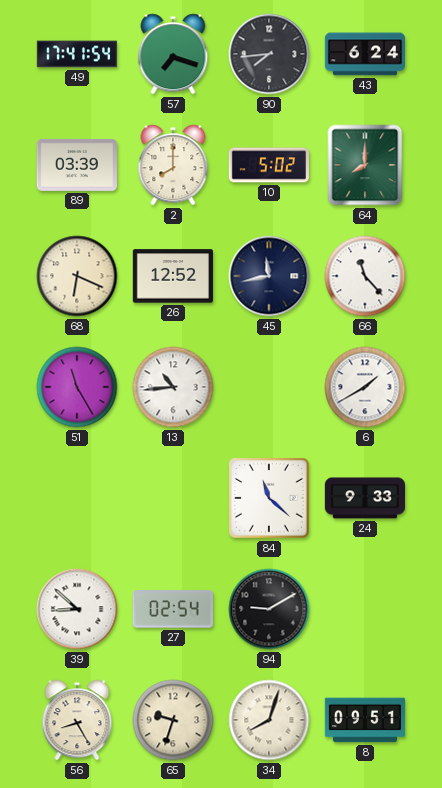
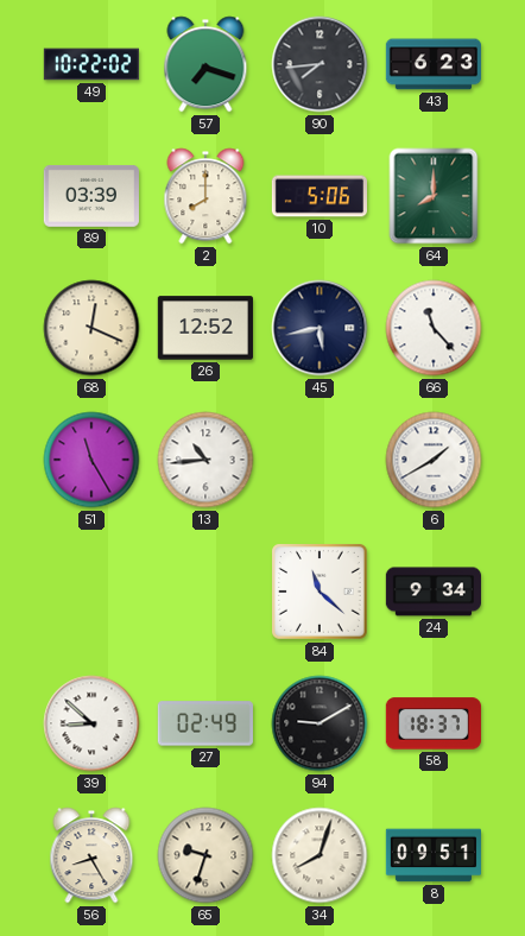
49: 17:41 -> 10:22
43: 6:24 -> 6:23
10: 5:02 -> 5:06
68: 6:19 -> 12:19
45: 11:43 -> 5:43
24: 9:33 -> 9:34
27: 02:54 -> 02:49
58: none -> 18:37
